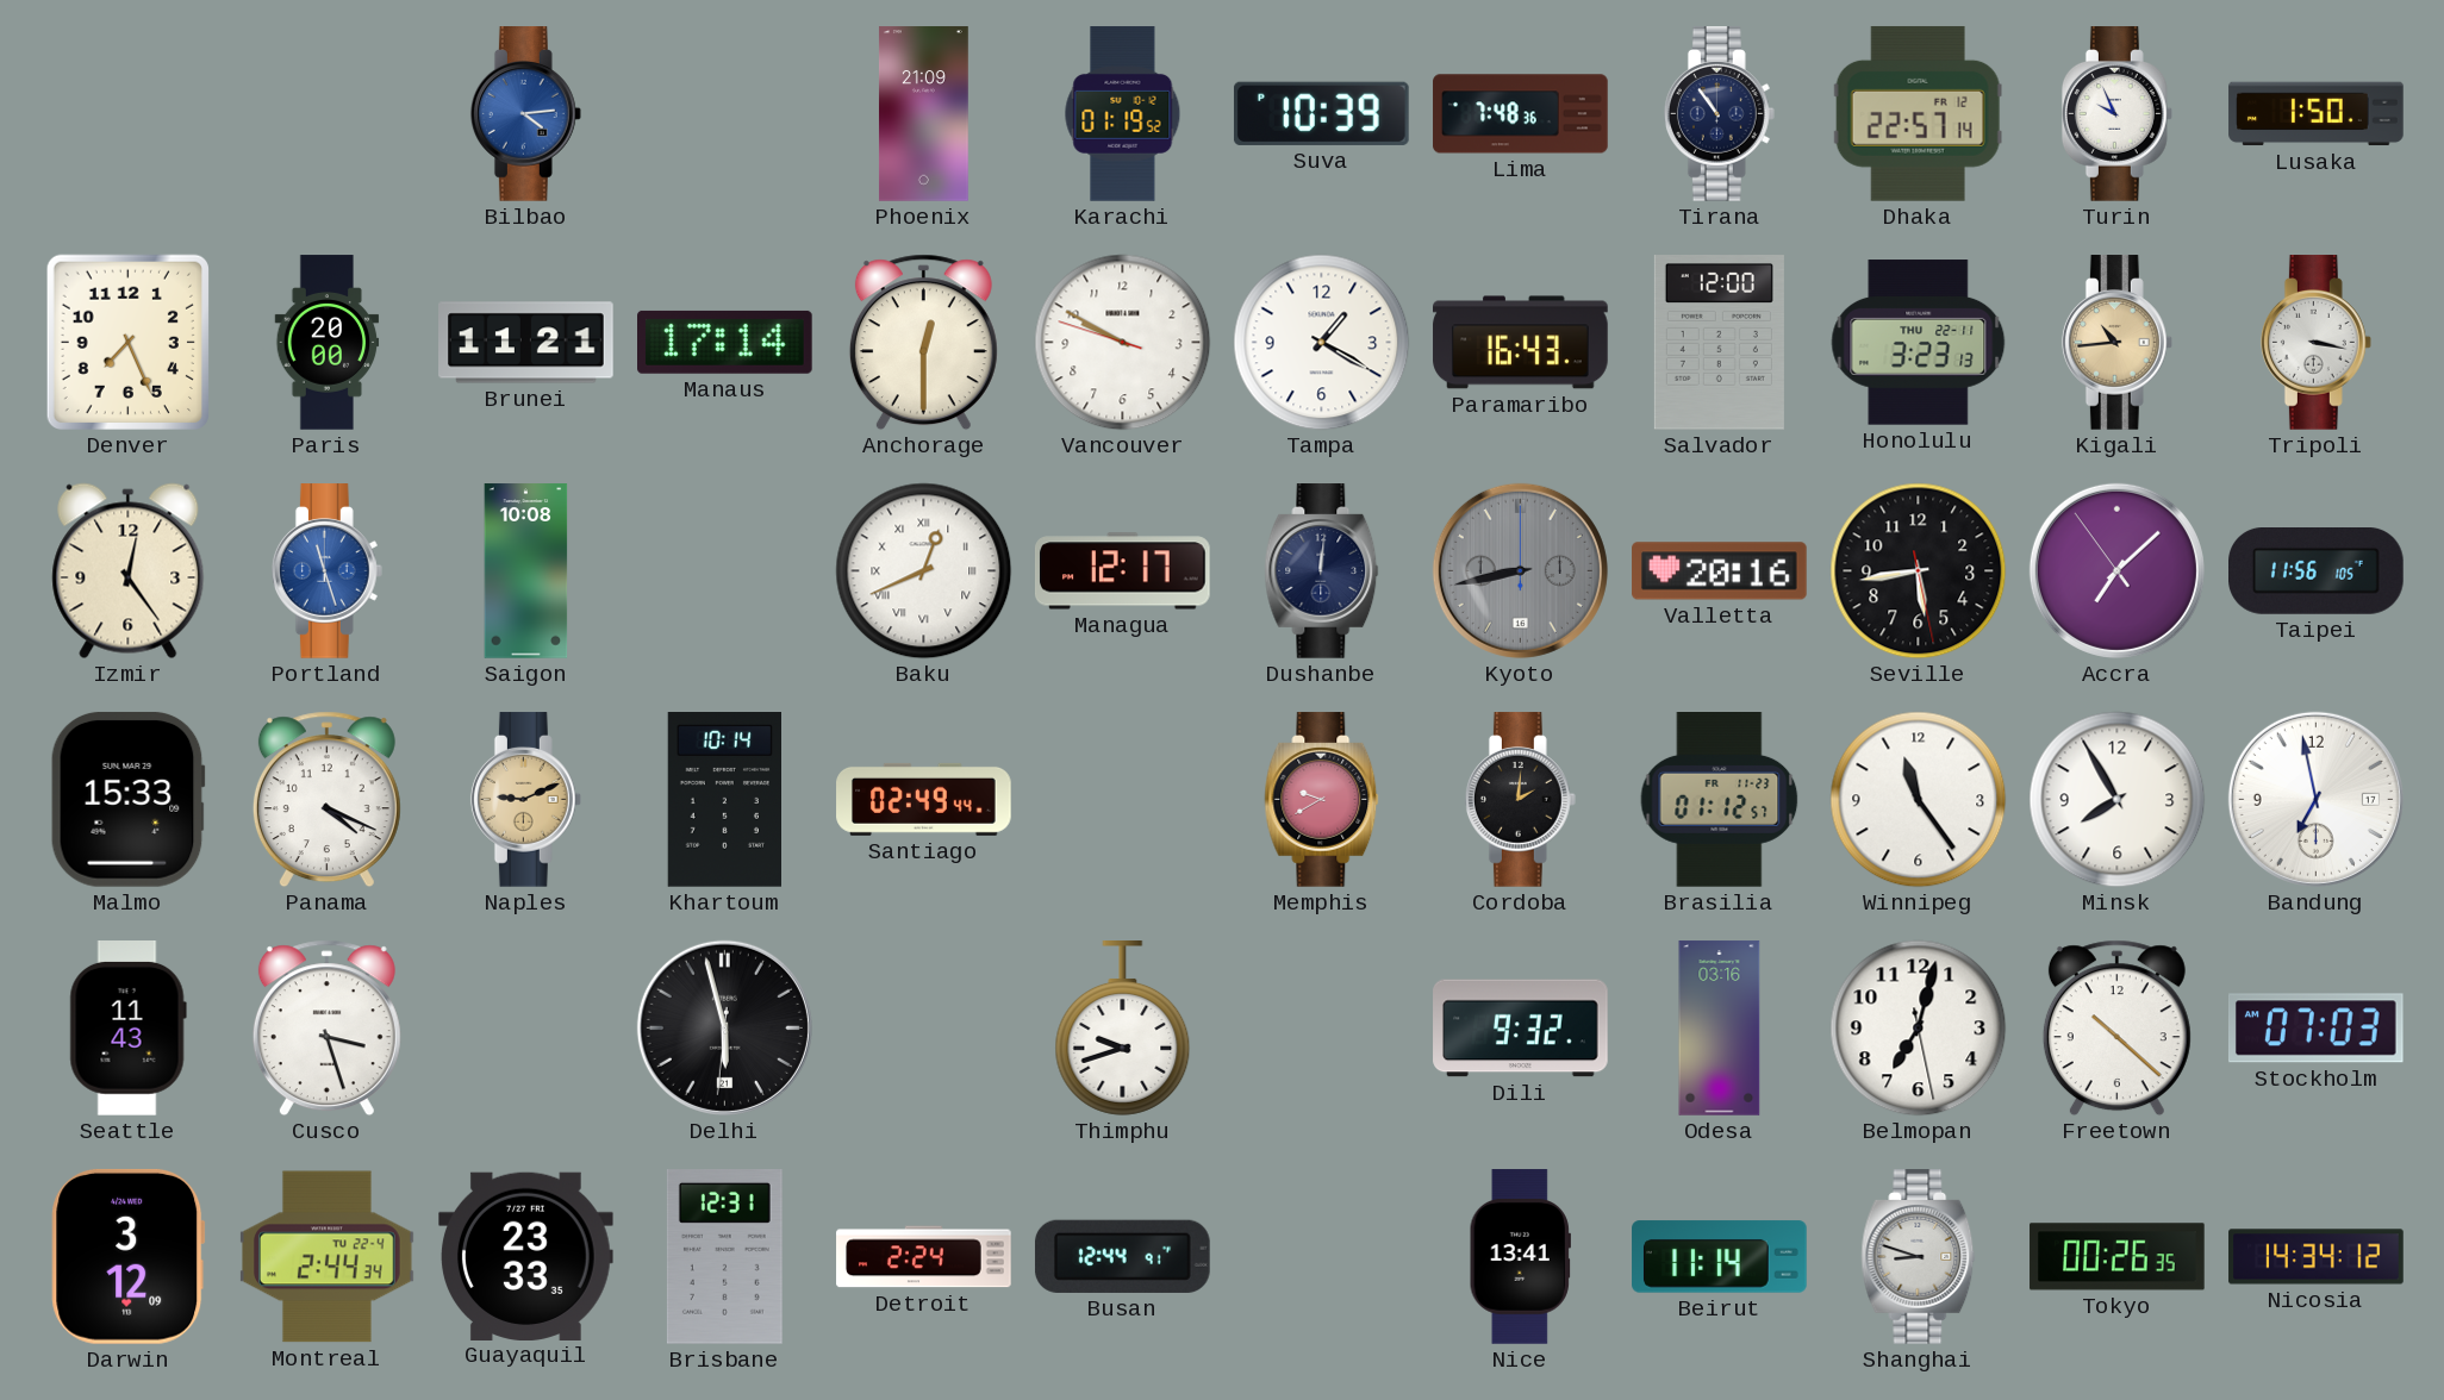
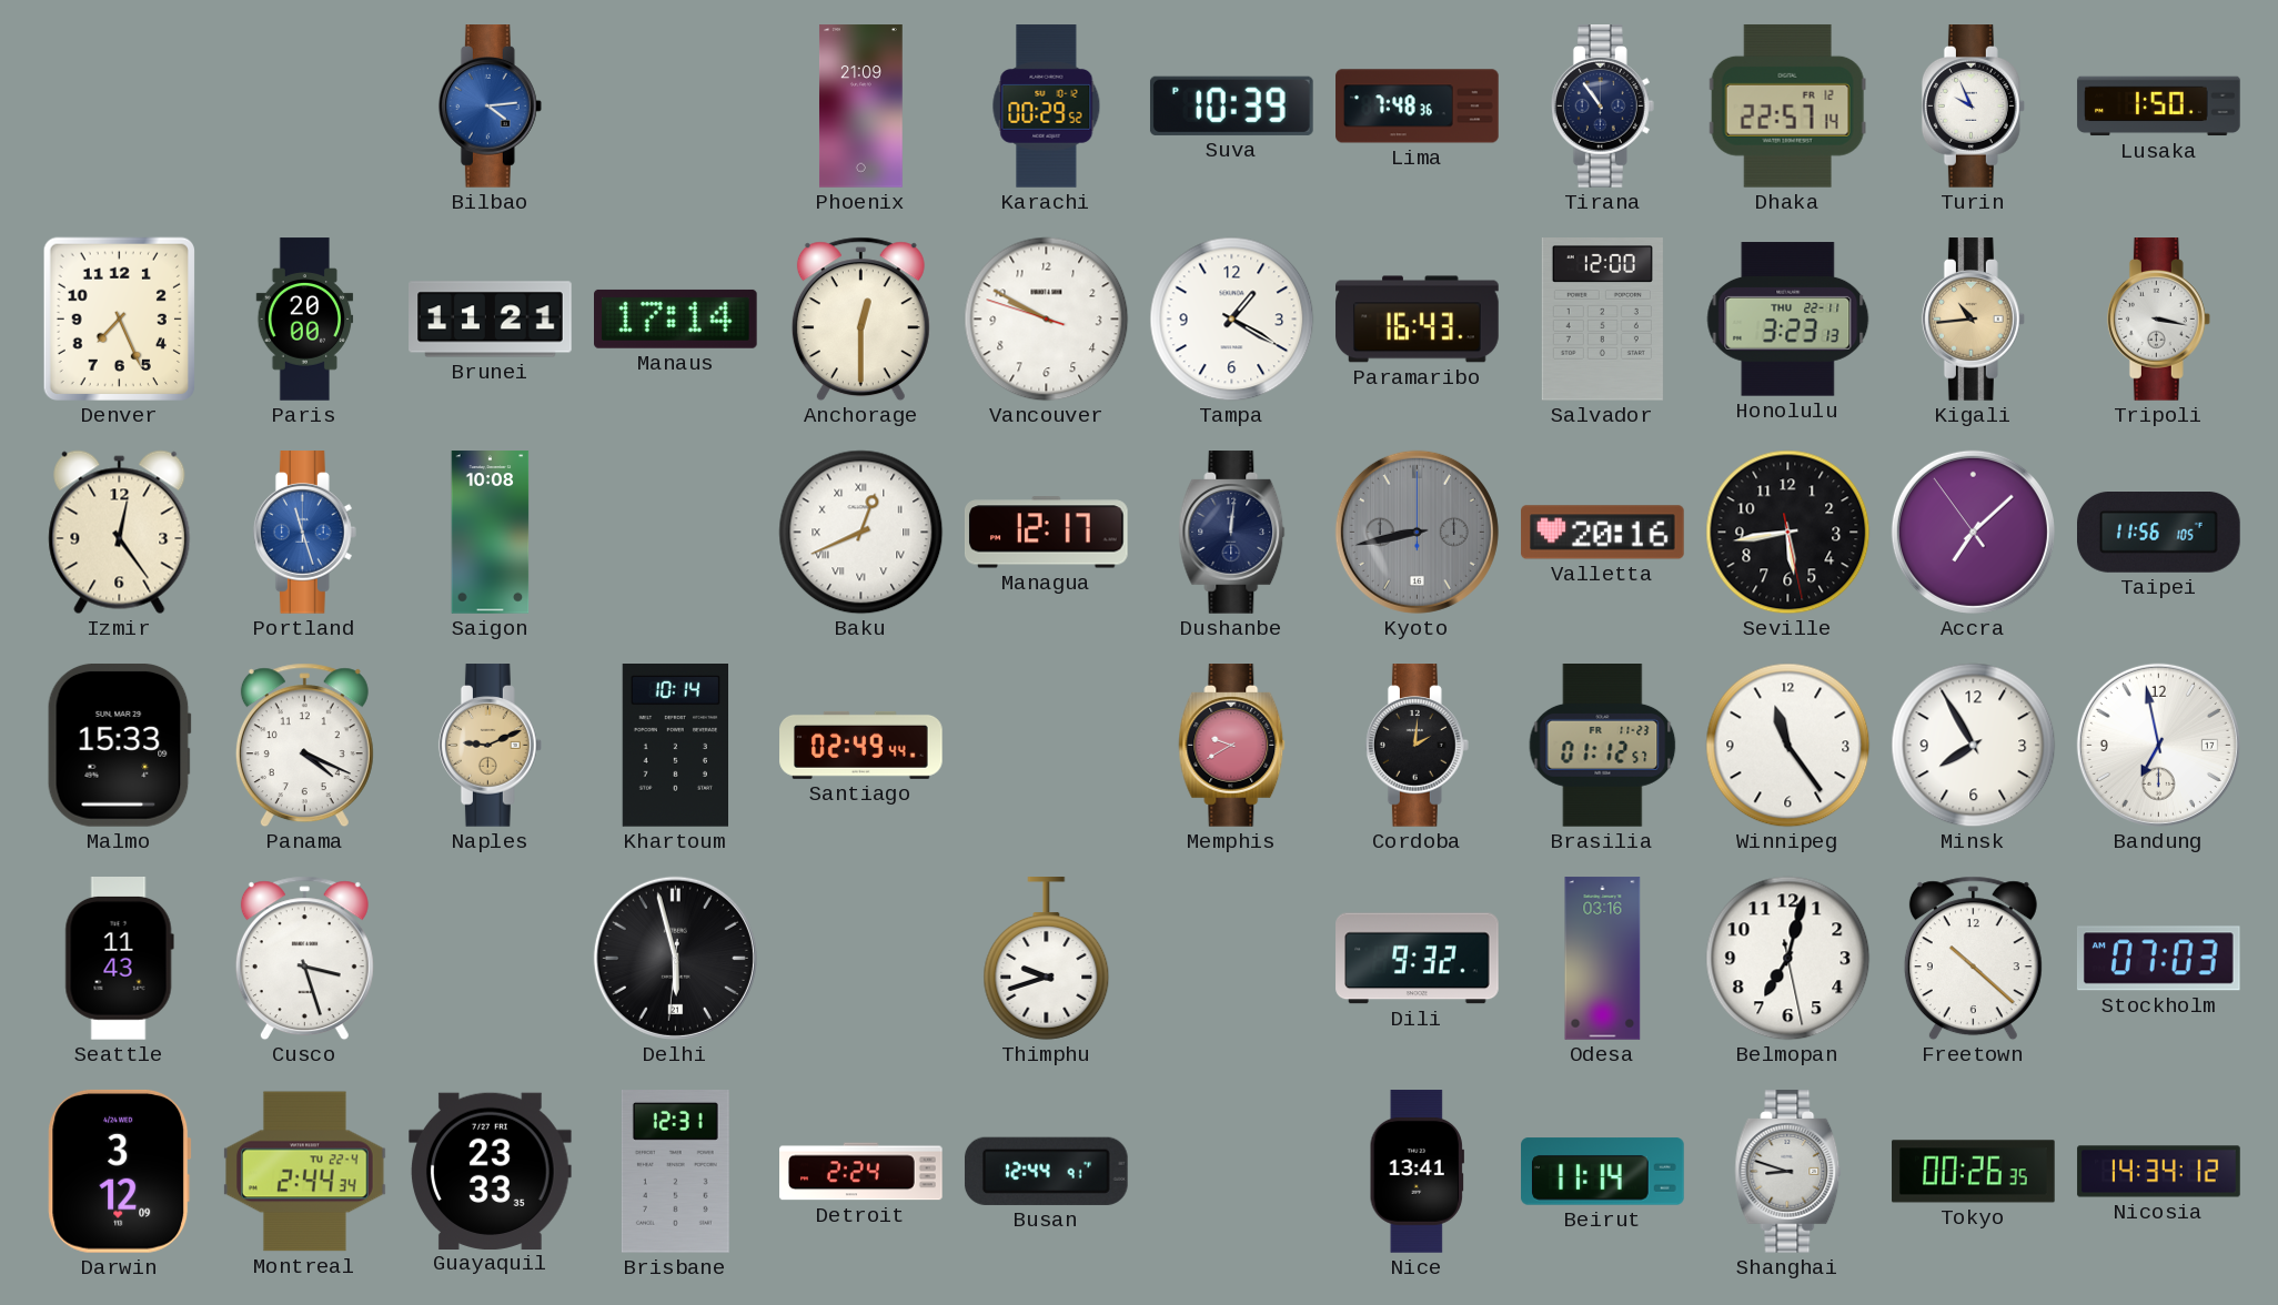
Karachi: 01:19 -> 00:29
